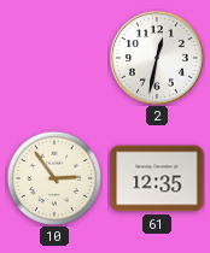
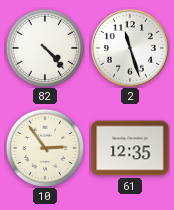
82: none -> 4:23
2: 12:32 -> 11:27
